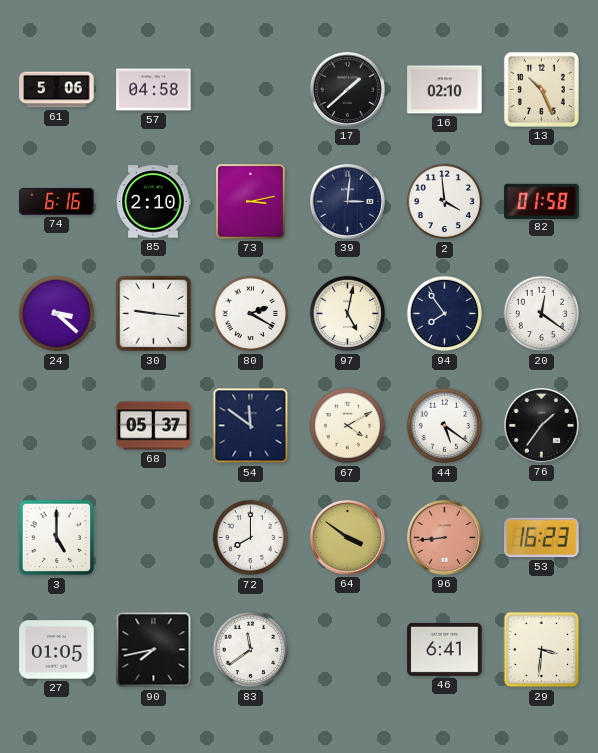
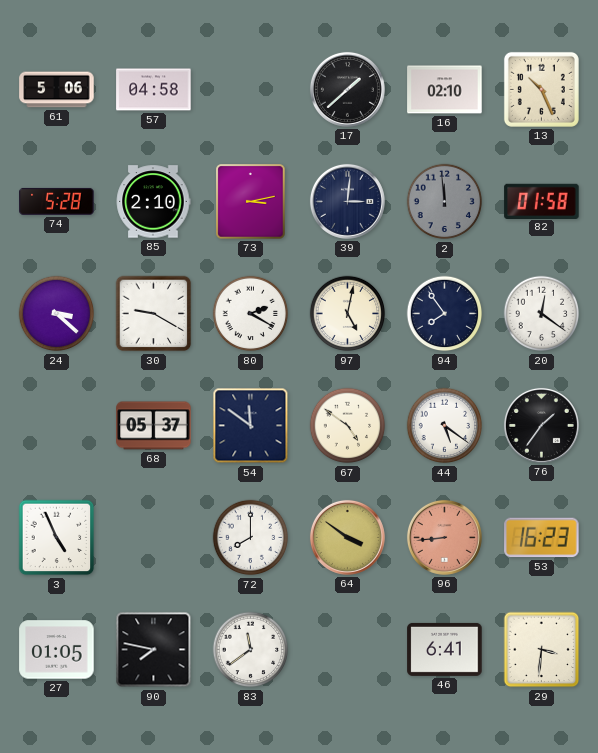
74: 6:16 -> 5:28
2: 3:59 -> 11:59
2 dial: white -> grey
30: 9:16 -> 9:20
67: 4:10 -> 4:51
3: 5:00 -> 4:56
90: 7:43 -> 7:47
